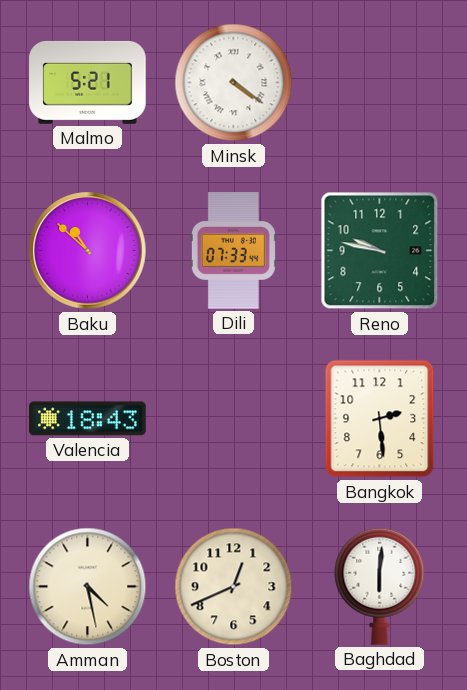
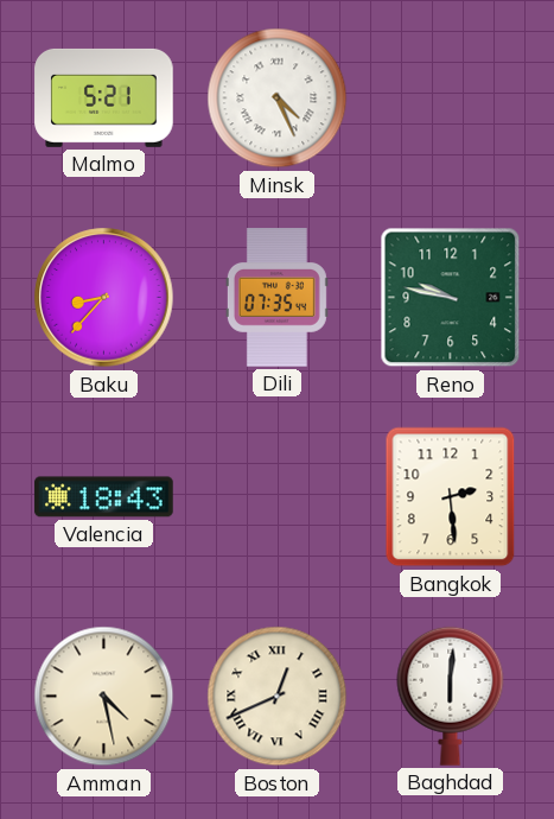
Minsk: 4:21 -> 4:26
Baku: 10:52 -> 8:37
Dili: 07:33 -> 07:35
Boston numerals: Arabic -> Roman
